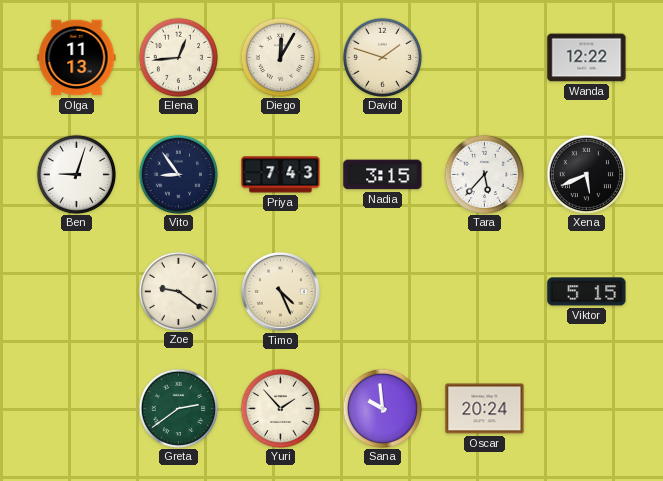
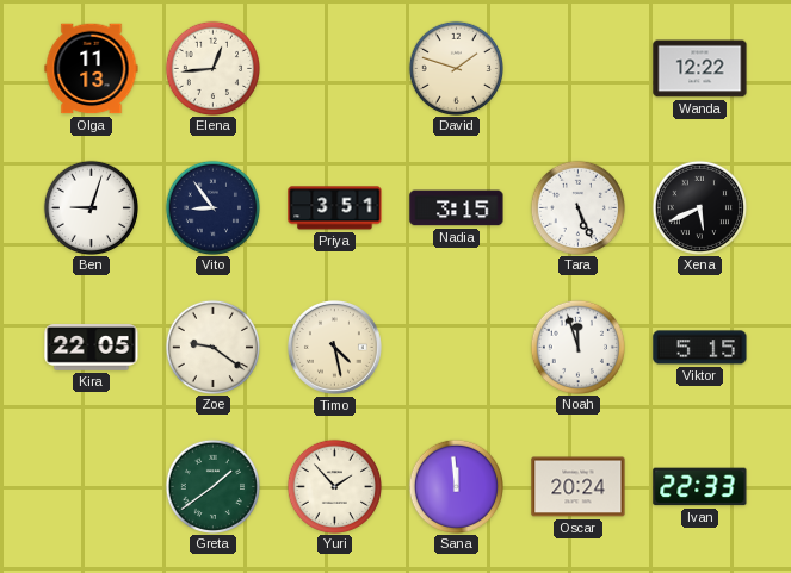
Diego: 12:05 -> none
Priya: 7:43 -> 3:51
Tara: 5:37 -> 5:26
Kira: none -> 22:05
Timo: 4:26 -> 4:28
Noah: none -> 11:57
Greta: 2:39 -> 1:39
Sana: 9:59 -> 11:59
Ivan: none -> 22:33
